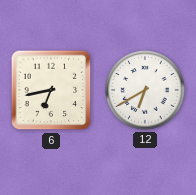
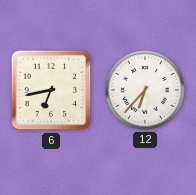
12: 6:40 -> 6:37
